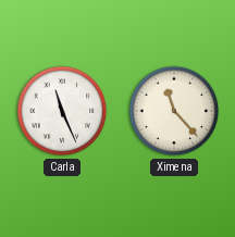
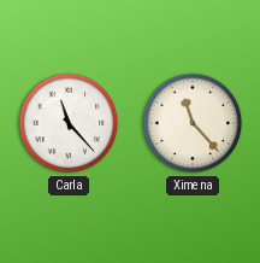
Carla: 11:26 -> 11:23
